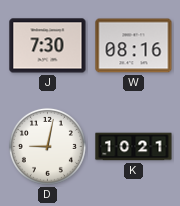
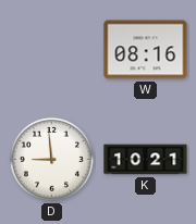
J: 7:30 -> none
D: 9:02 -> 8:59
